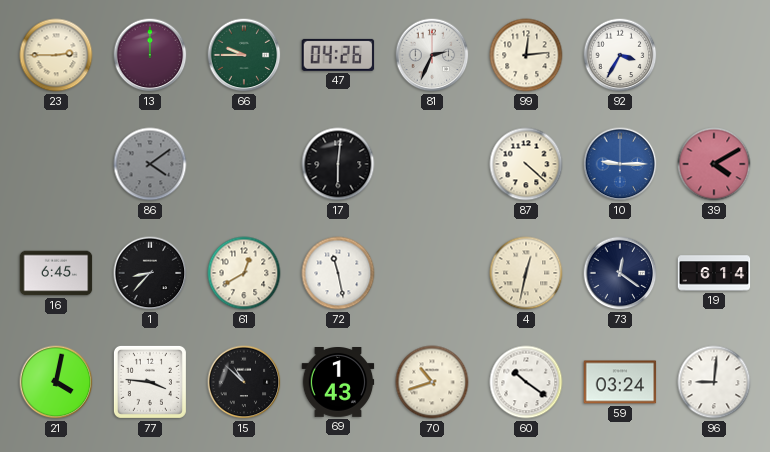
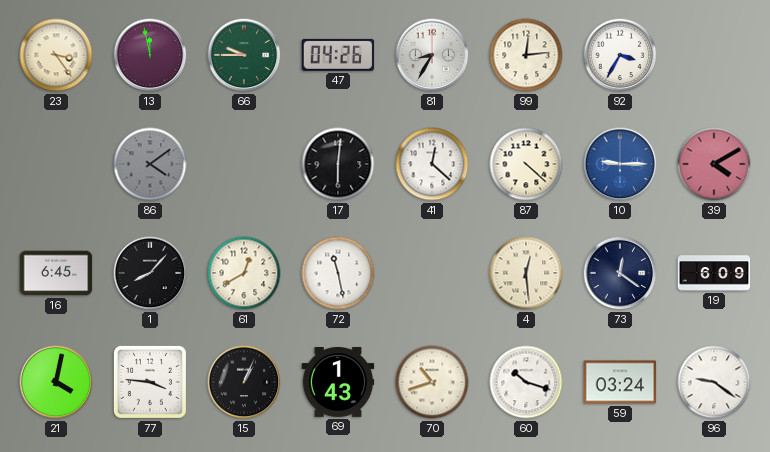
23: 2:45 -> 3:24
13: 12:00 -> 11:58
81: 2:34 -> 8:35
41: none -> 12:22
1: 8:37 -> 8:07
4: 12:32 -> 12:29
19: 6:14 -> 6:09
15: 10:52 -> 1:04
60: 10:21 -> 10:18
96: 9:01 -> 9:21
